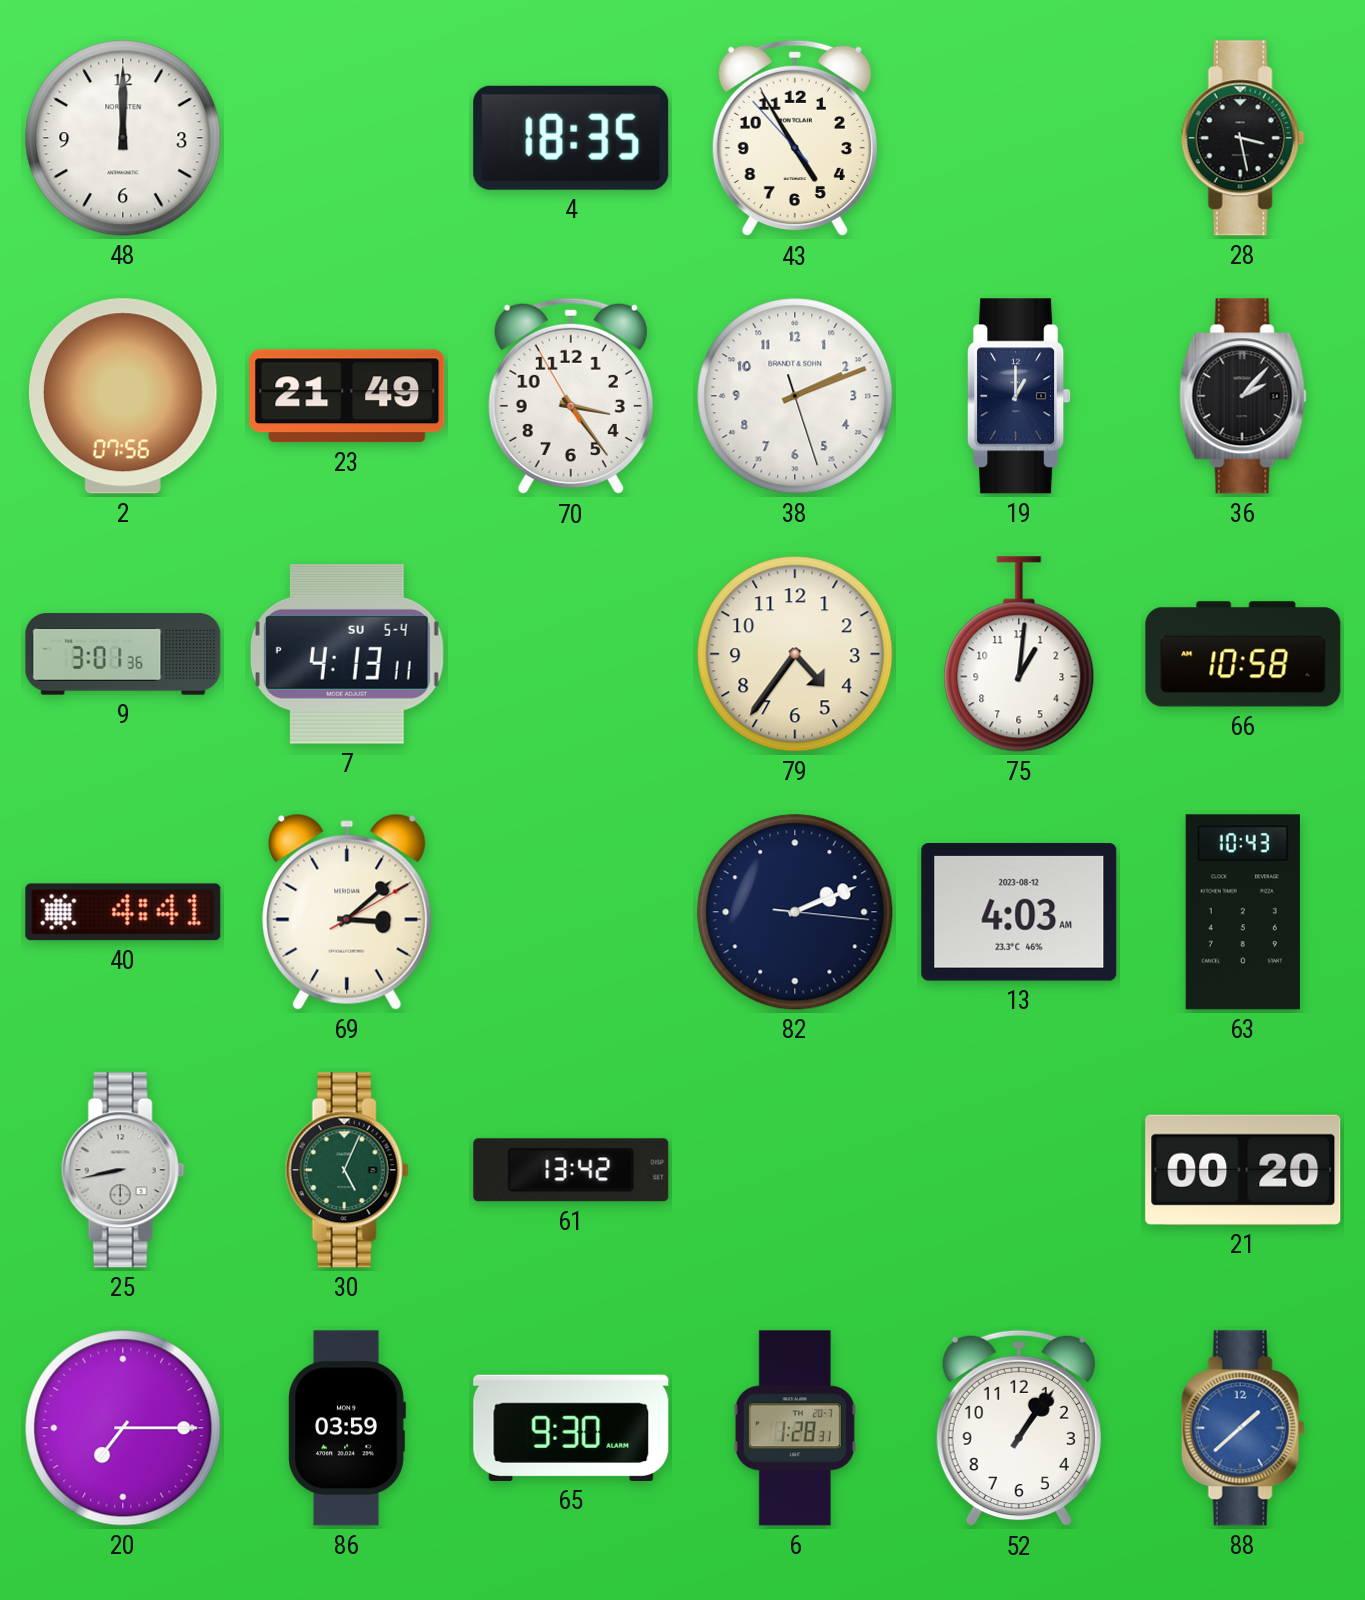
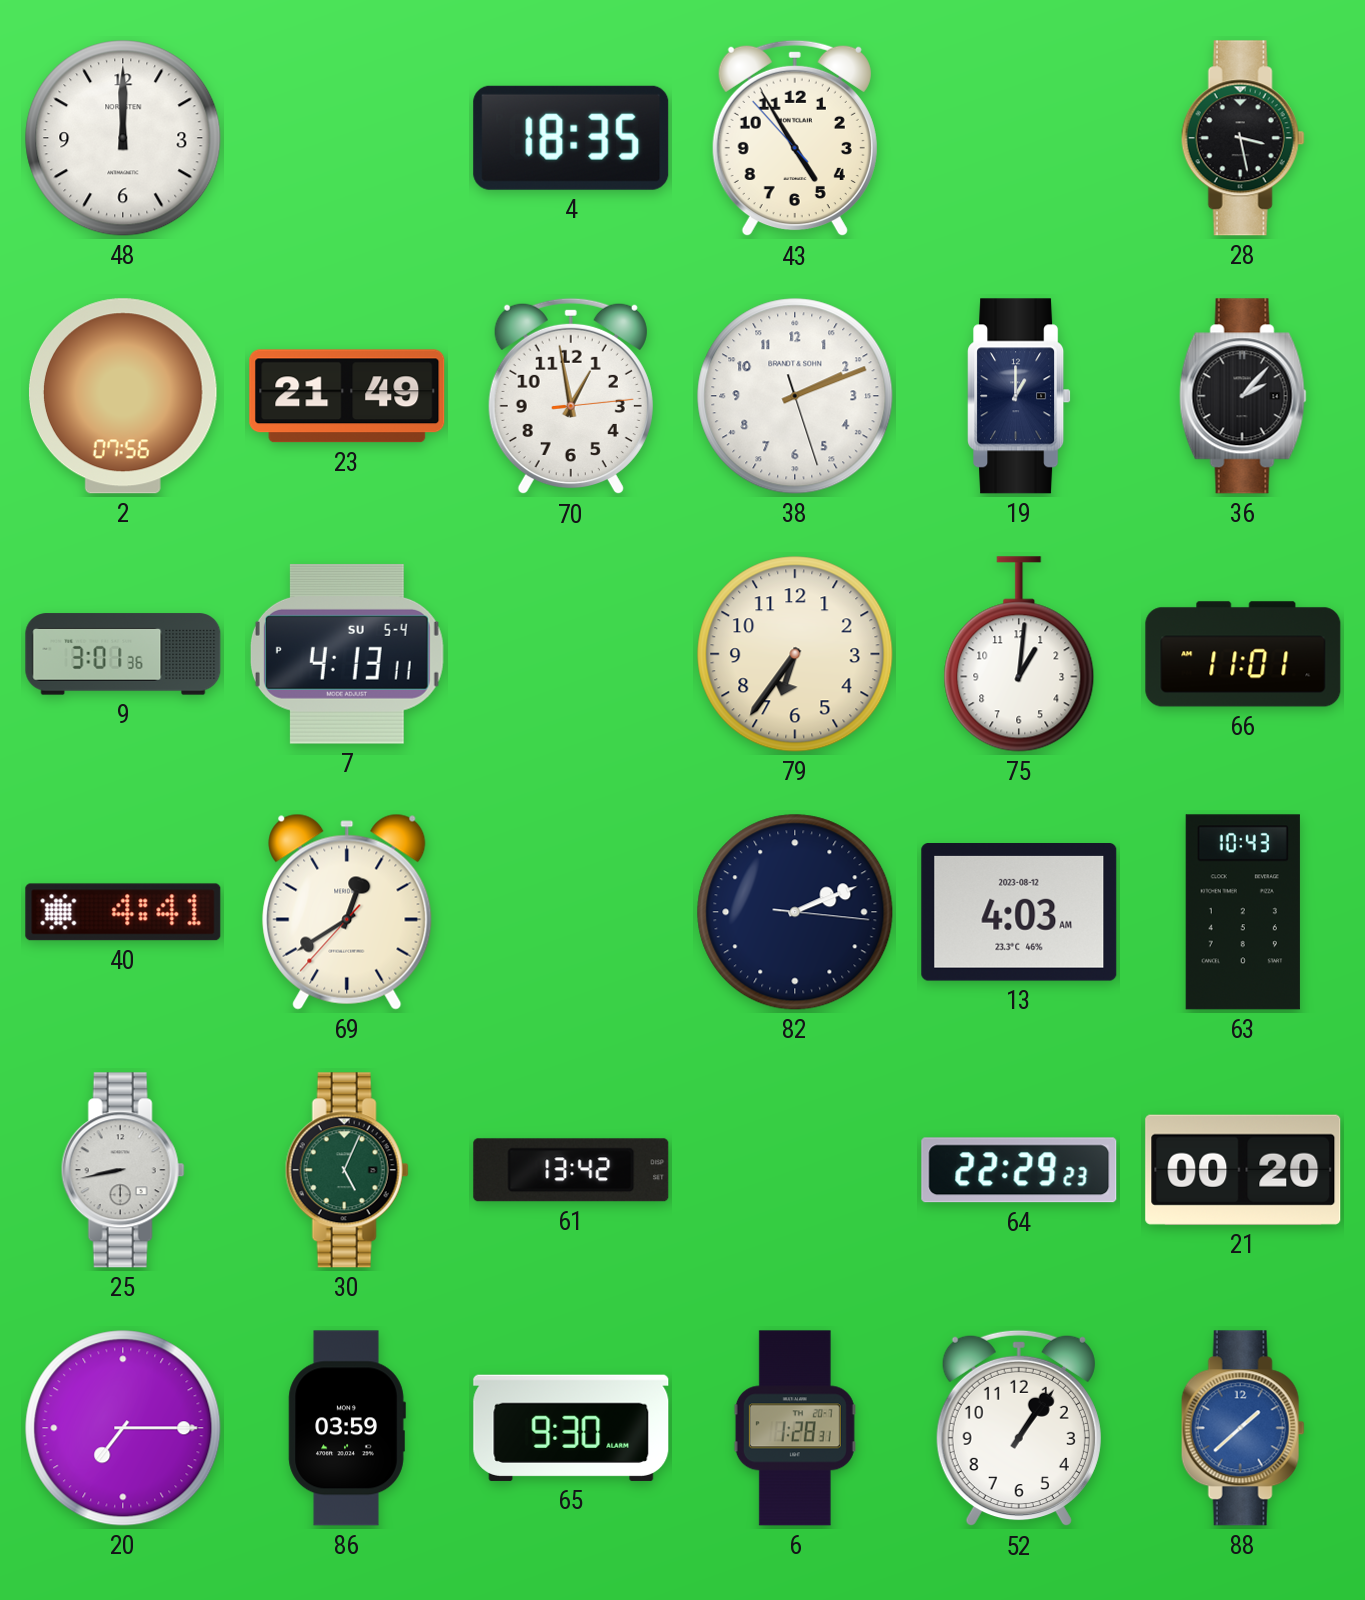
70: 3:23 -> 12:58
79: 4:36 -> 6:36
66: 10:58 -> 11:01
69: 3:08 -> 12:39
64: none -> 22:29
